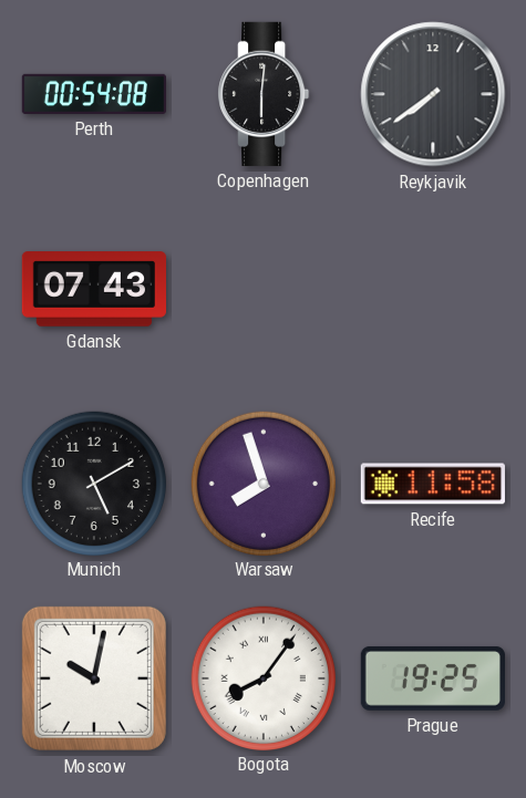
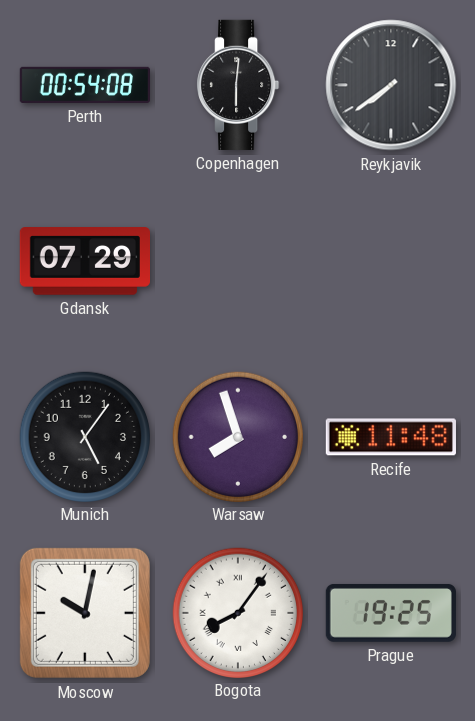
Gdansk: 07:43 -> 07:29
Munich: 5:10 -> 5:06
Recife: 11:58 -> 11:48
